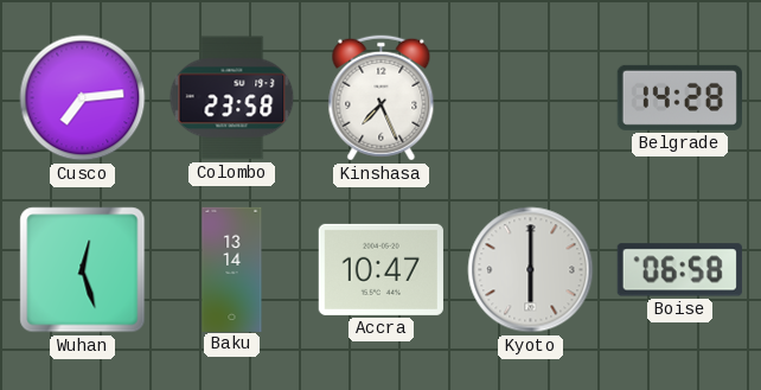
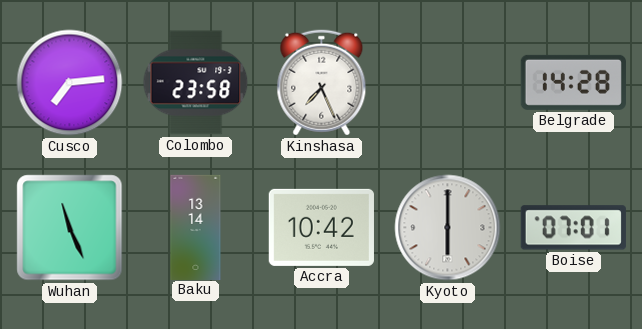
Wuhan: 12:27 -> 11:26
Accra: 10:47 -> 10:42
Boise: 06:58 -> 07:01
